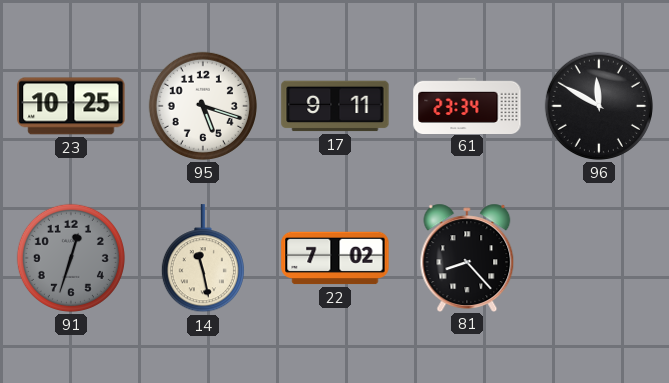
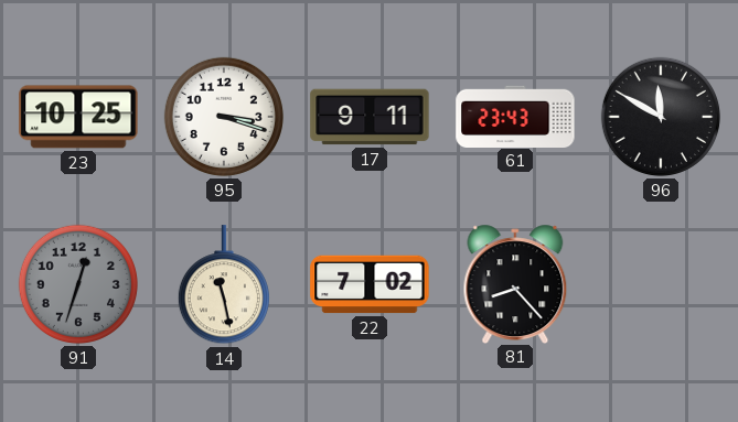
95: 5:18 -> 3:18
61: 23:34 -> 23:43
